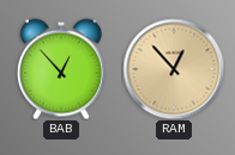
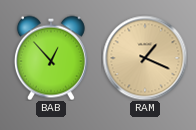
RAM: 12:53 -> 1:19
